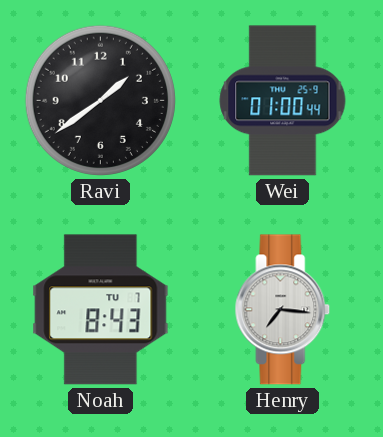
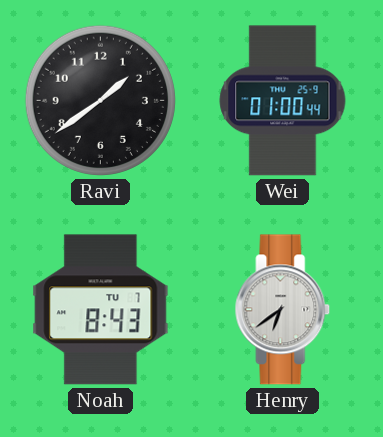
Henry: 7:16 -> 6:39
